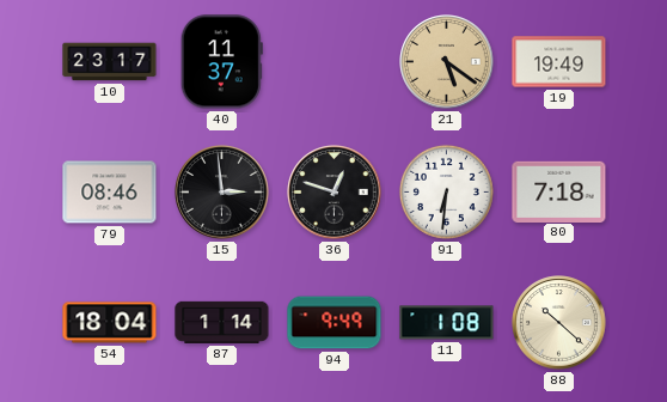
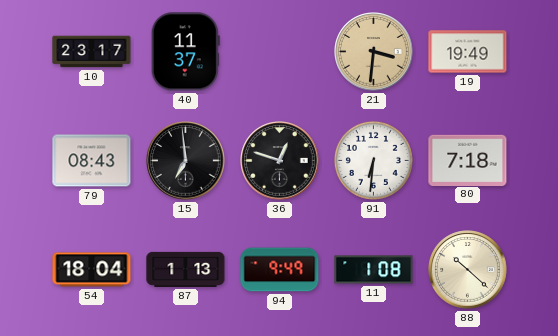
21: 5:21 -> 3:31
79: 08:46 -> 08:43
15: 2:59 -> 6:59
87: 1:14 -> 1:13
